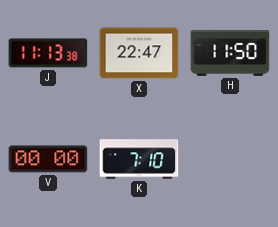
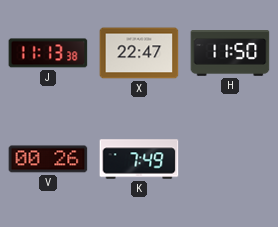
V: 00:00 -> 00:26
K: 7:10 -> 7:49
